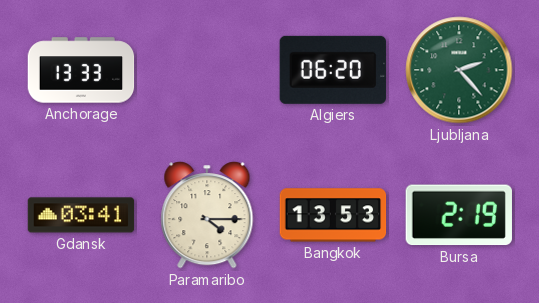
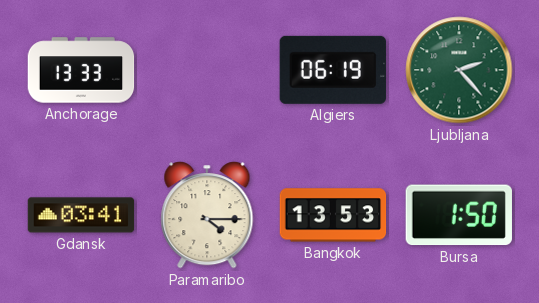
Algiers: 06:20 -> 06:19
Bursa: 2:19 -> 1:50
